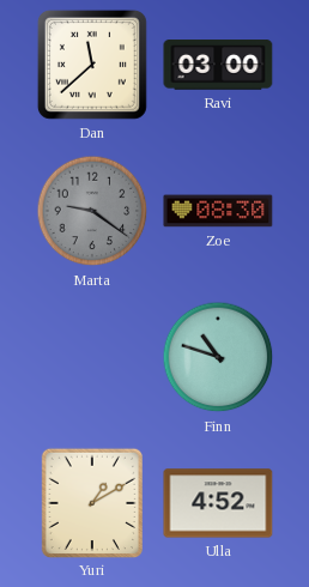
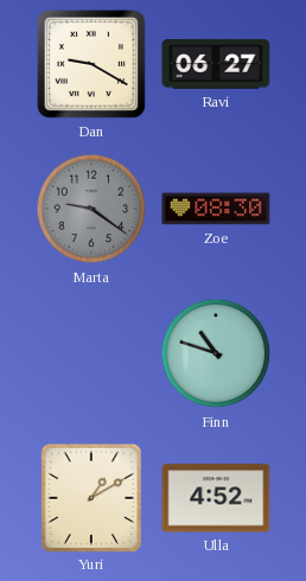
Dan: 11:38 -> 9:20
Ravi: 03:00 -> 06:27
